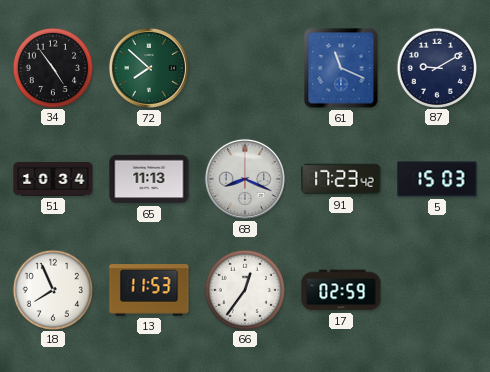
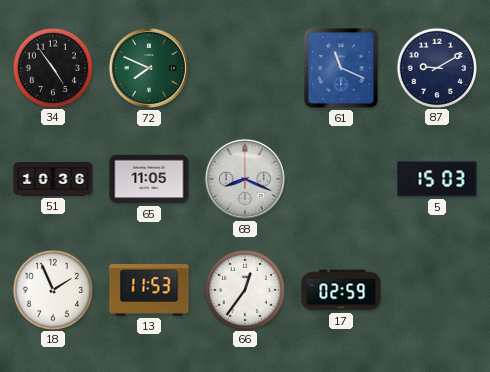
72: 7:52 -> 7:49
51: 10:34 -> 10:36
65: 11:13 -> 11:05
91: 17:23 -> none
18: 7:56 -> 1:56
